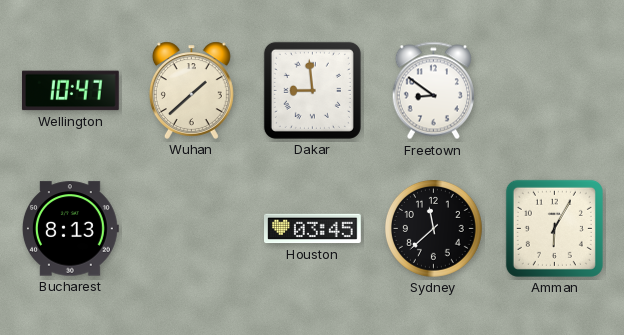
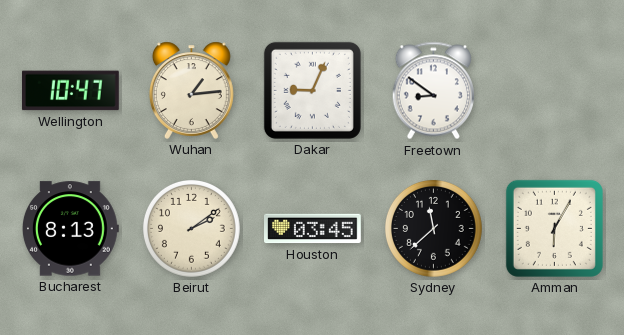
Wuhan: 1:38 -> 1:14
Dakar: 8:59 -> 9:04
Beirut: none -> 2:09
